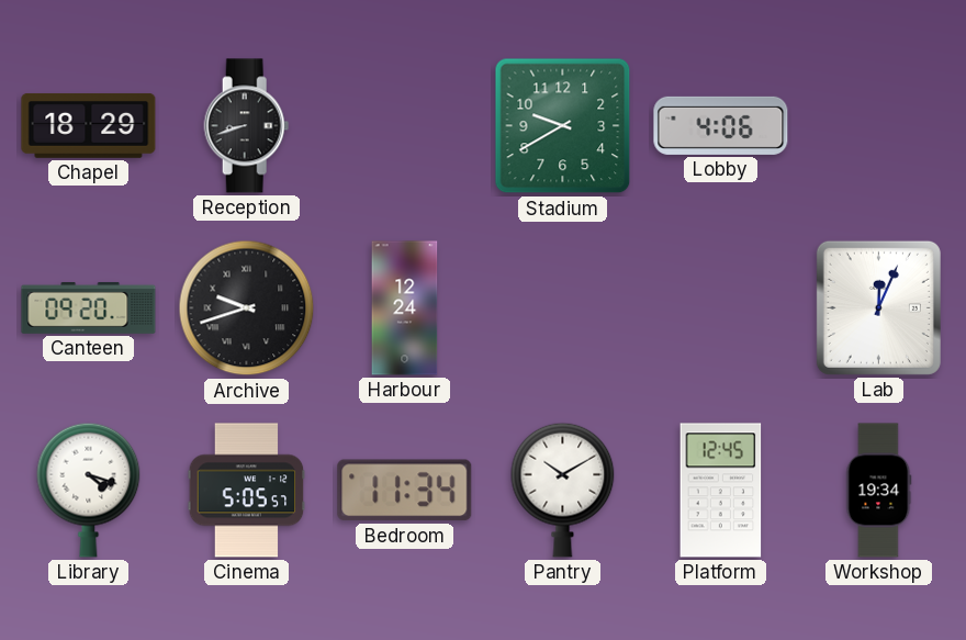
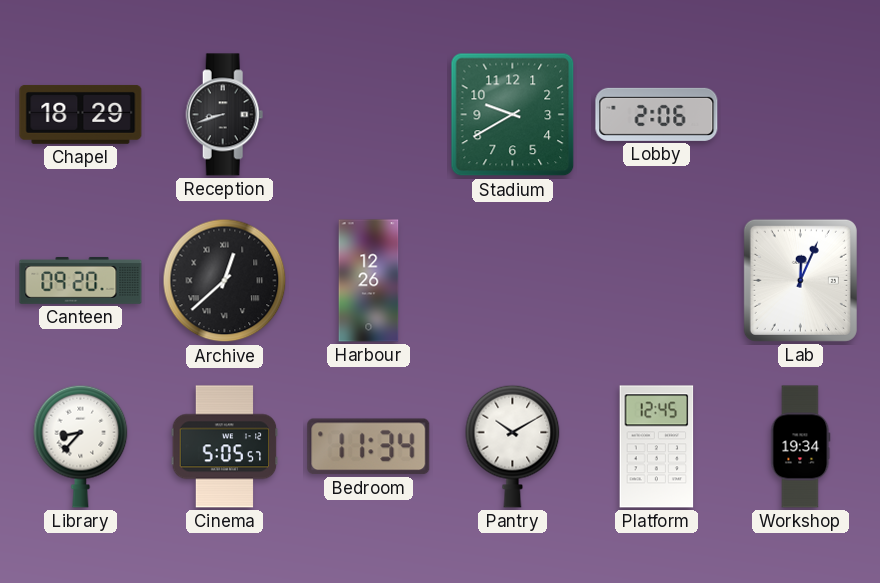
Lobby: 4:06 -> 2:06
Archive: 9:42 -> 12:38
Harbour: 12:24 -> 12:26
Library: 4:18 -> 8:37
